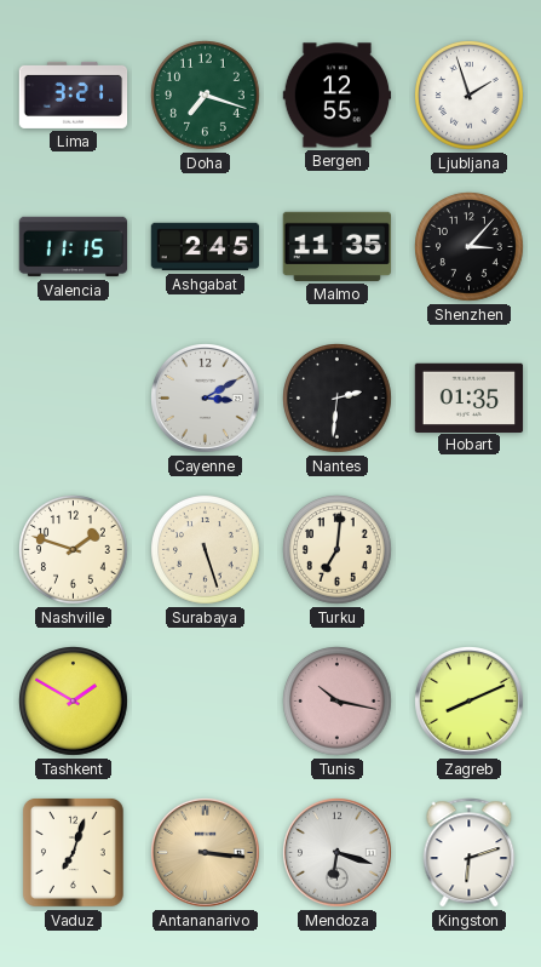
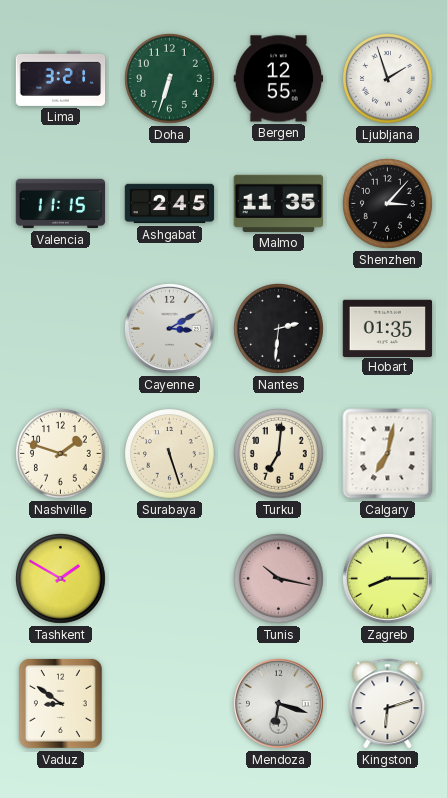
Doha: 7:18 -> 6:33
Calgary: none -> 7:02
Zagreb: 8:11 -> 8:15
Vaduz: 7:03 -> 8:51
Antananarivo: 3:16 -> none
